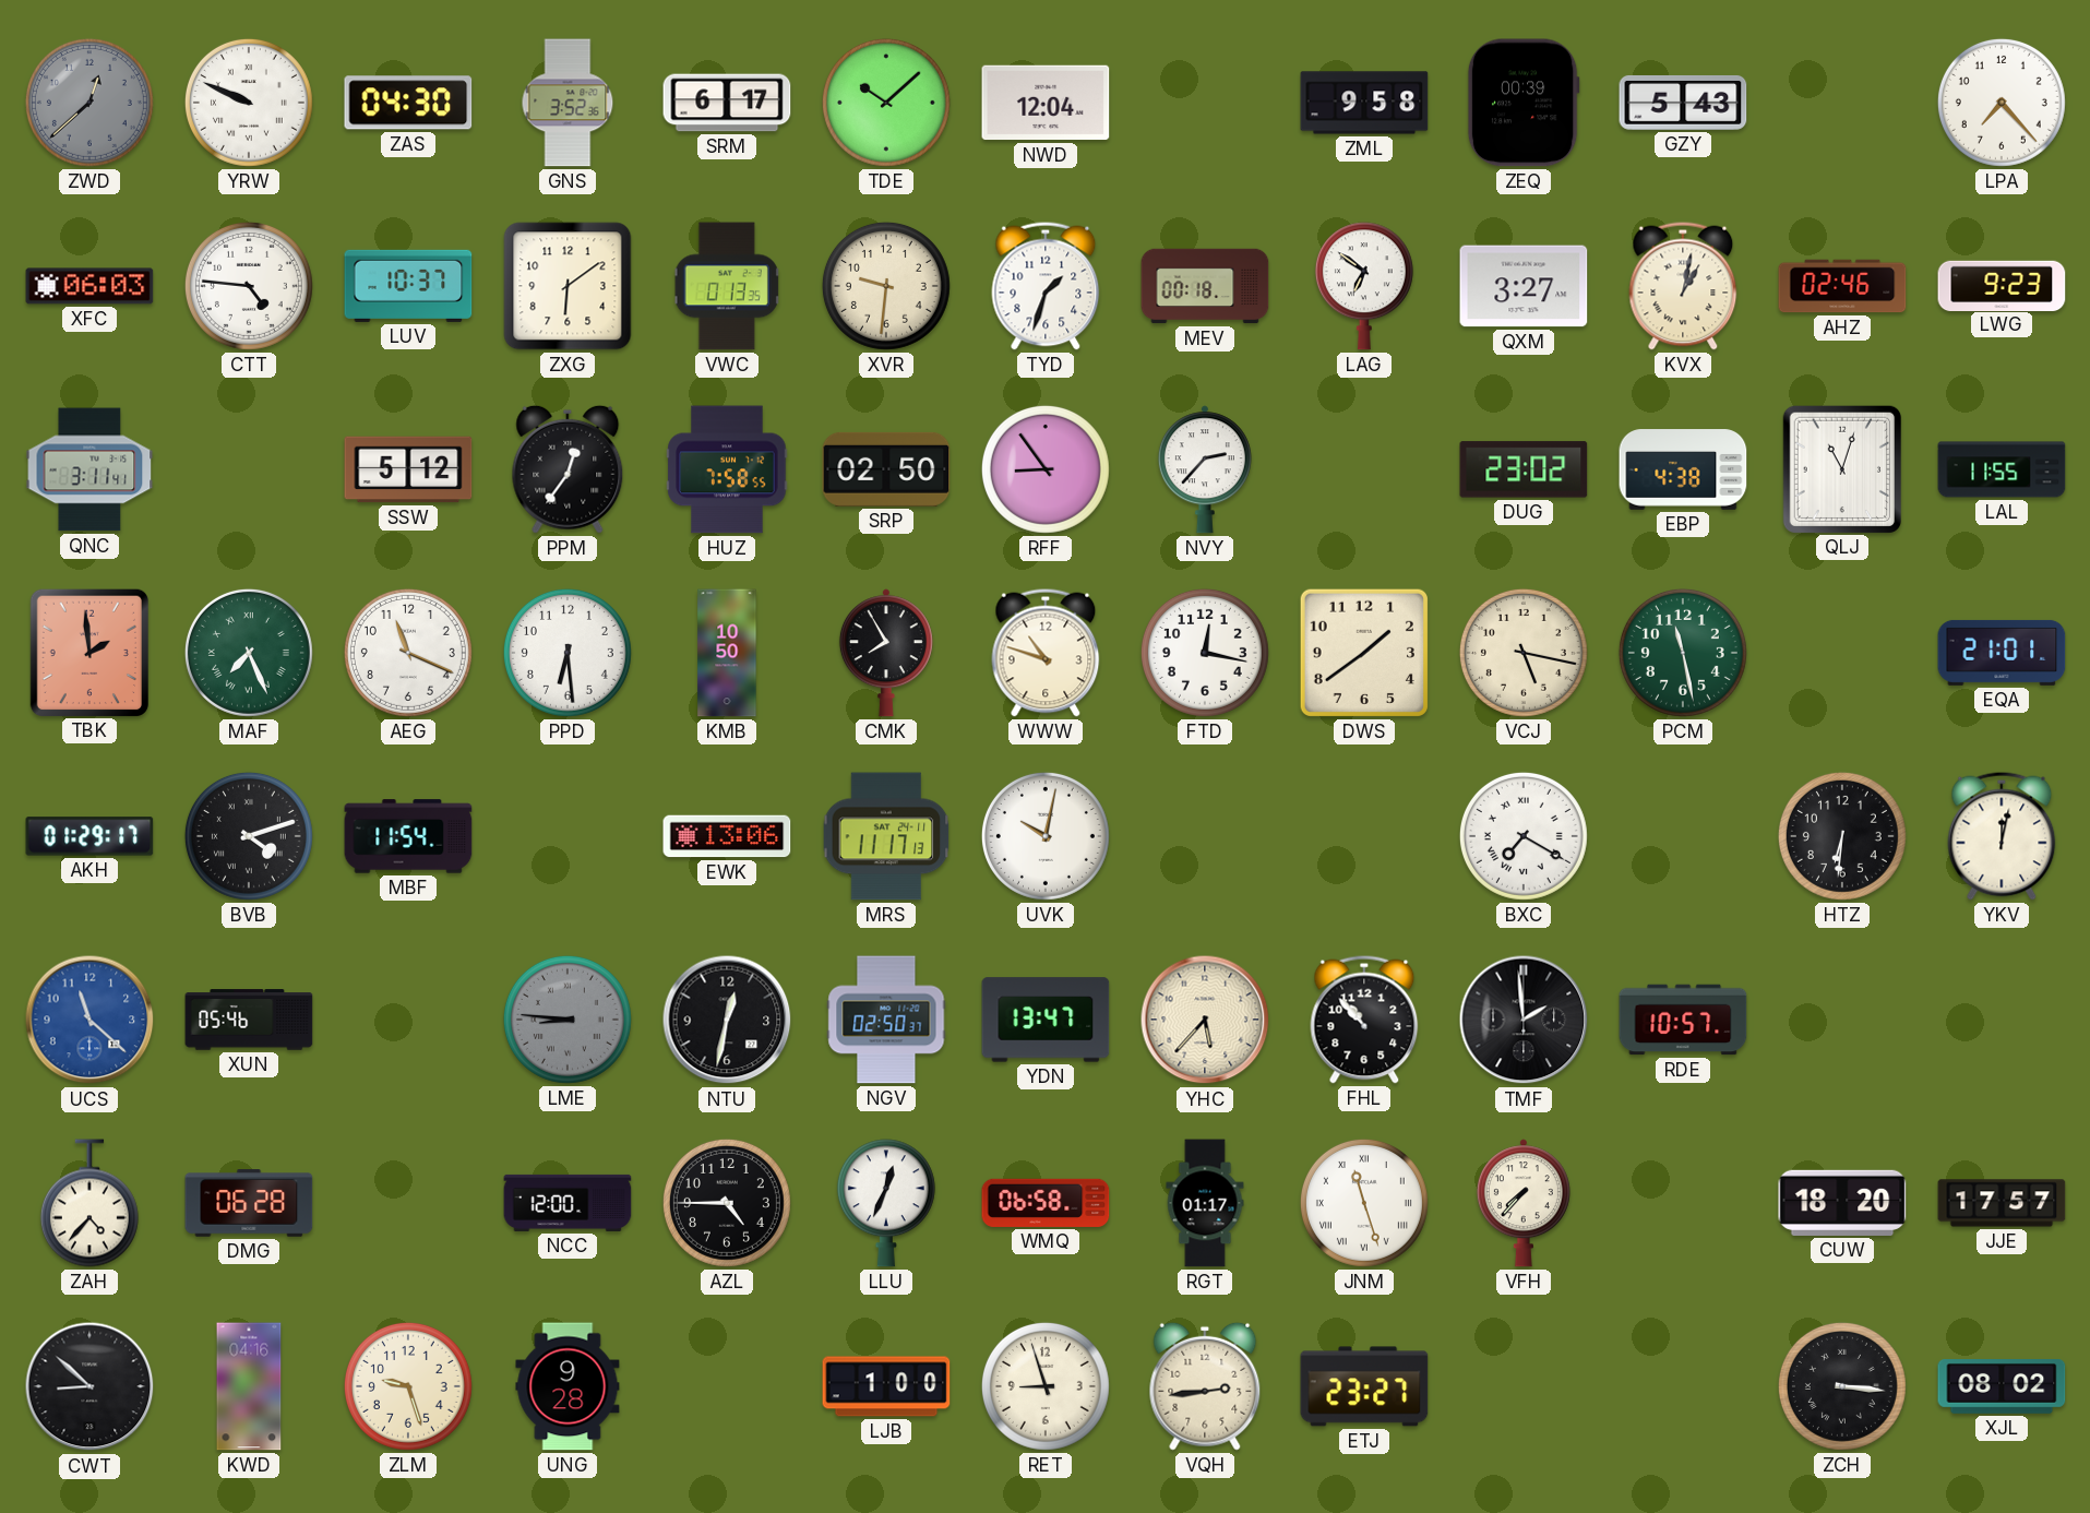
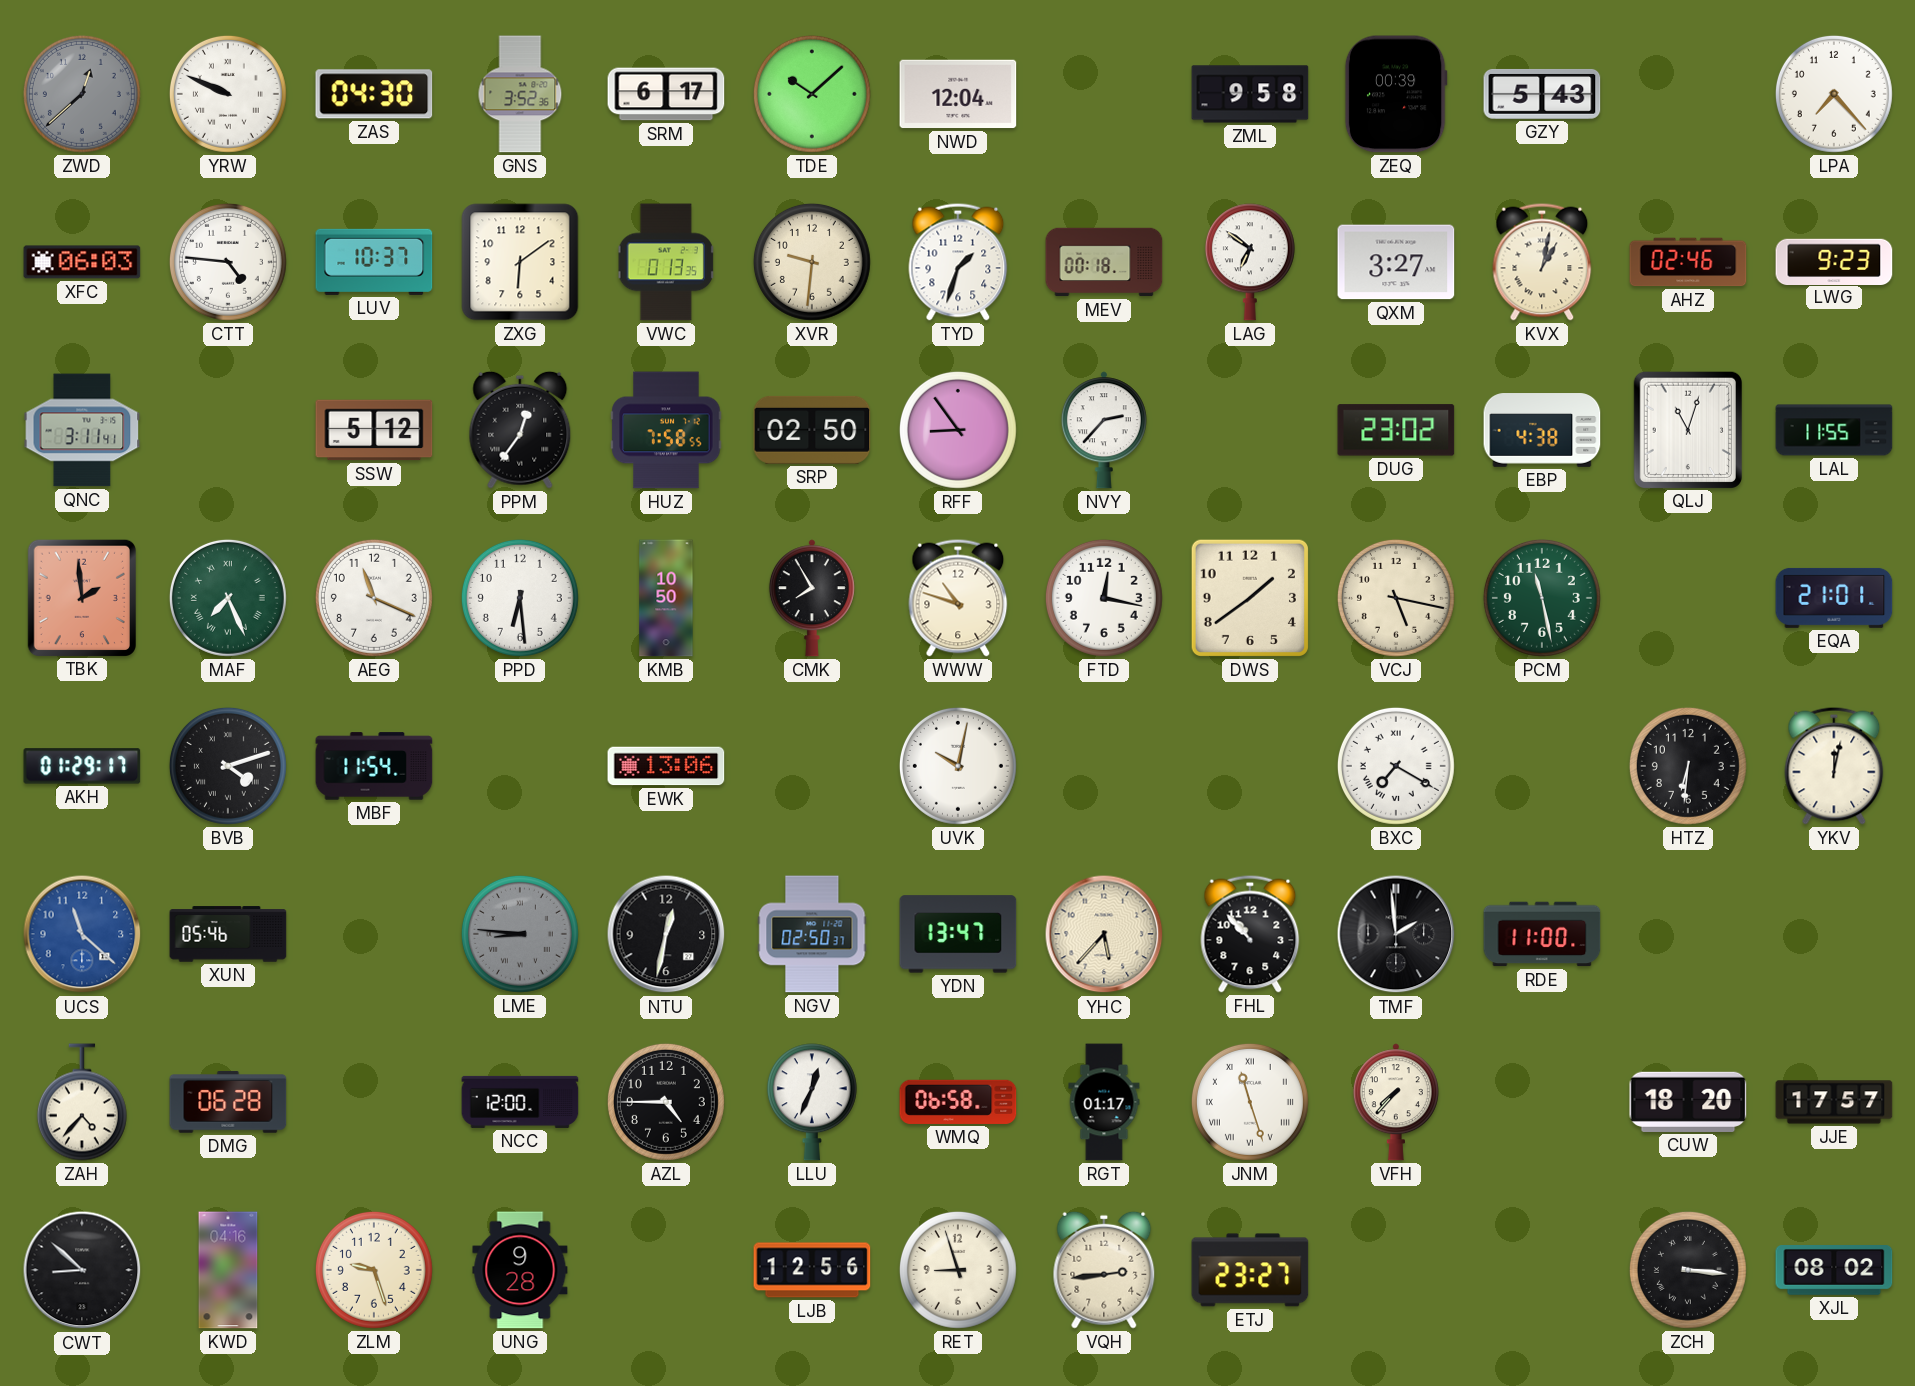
MRS: 11:17 -> none
RDE: 10:57 -> 11:00
LJB: 1:00 -> 12:56
